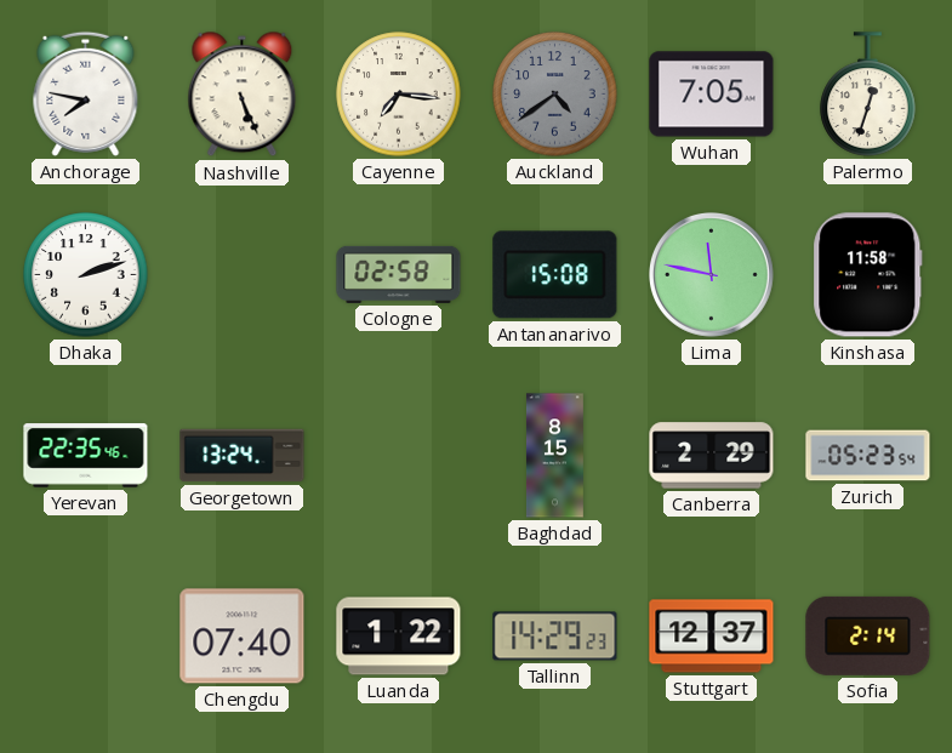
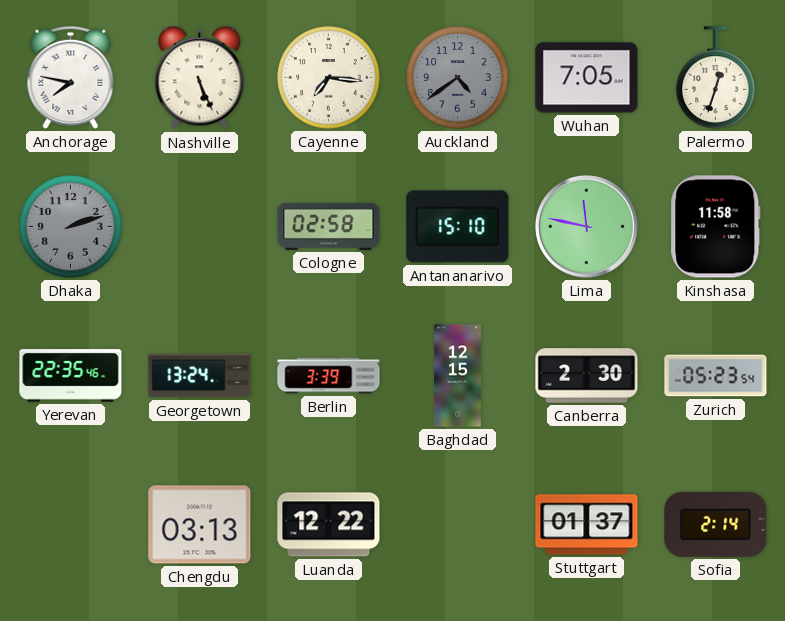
Dhaka dial: white -> grey
Antananarivo: 15:08 -> 15:10
Berlin: none -> 3:39
Baghdad: 8:15 -> 12:15
Canberra: 2:29 -> 2:30
Chengdu: 07:40 -> 03:13
Luanda: 1:22 -> 12:22
Tallinn: 14:29 -> none
Stuttgart: 12:37 -> 01:37
